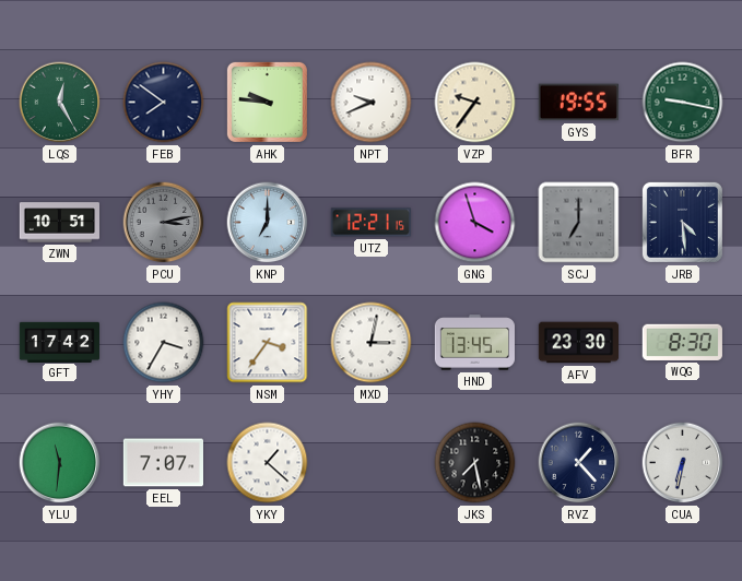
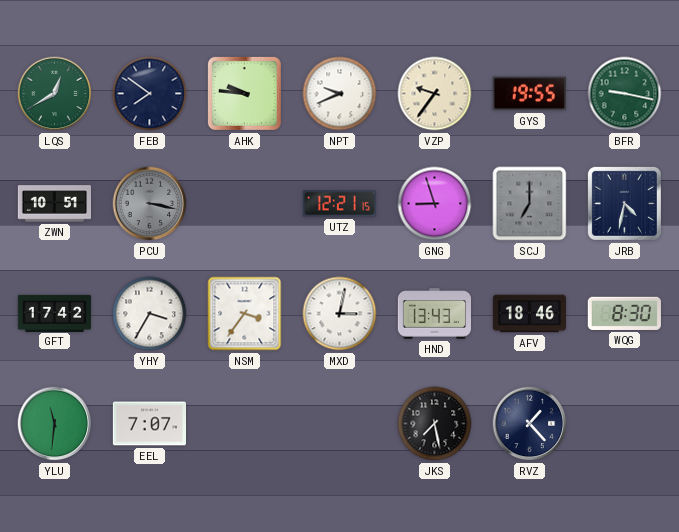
LQS: 12:25 -> 12:40
PCU: 3:13 -> 3:17
KNP: 7:00 -> none
GNG: 3:57 -> 8:57
JRB: 4:29 -> 4:32
HND: 13:45 -> 13:43
AFV: 23:30 -> 18:46
YKY: 1:22 -> none
CUA: 6:32 -> none
